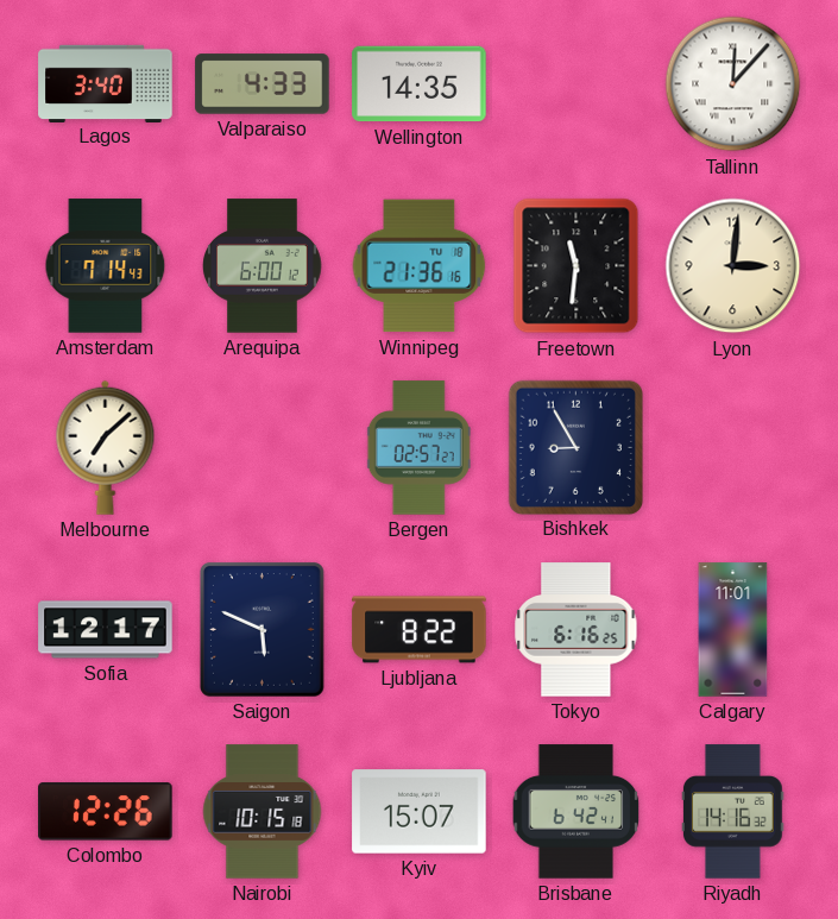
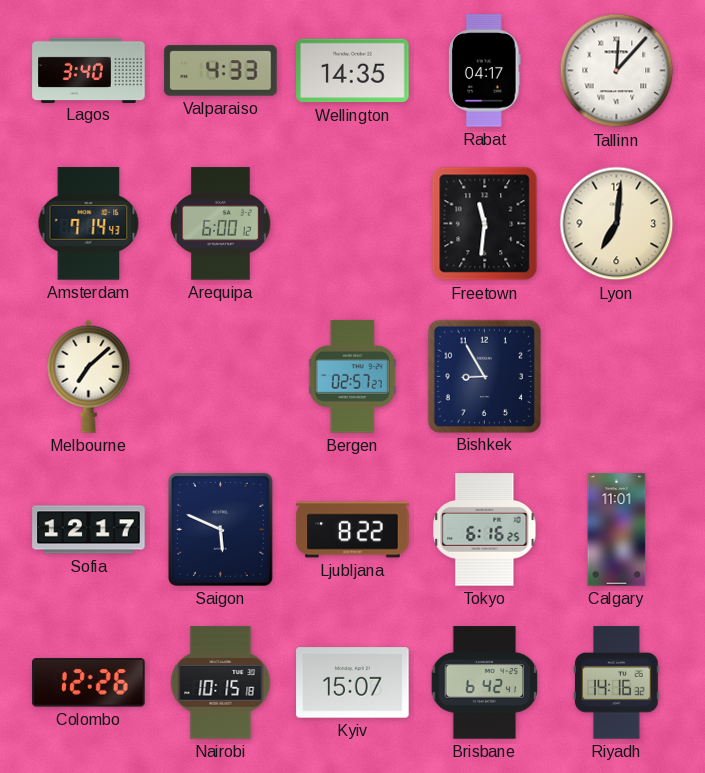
Rabat: none -> 04:17
Winnipeg: 21:36 -> none
Lyon: 3:01 -> 7:01
